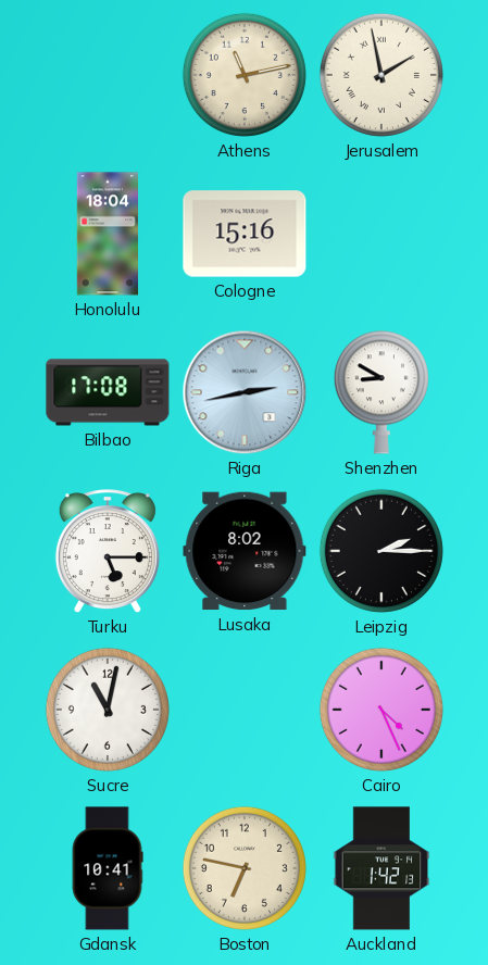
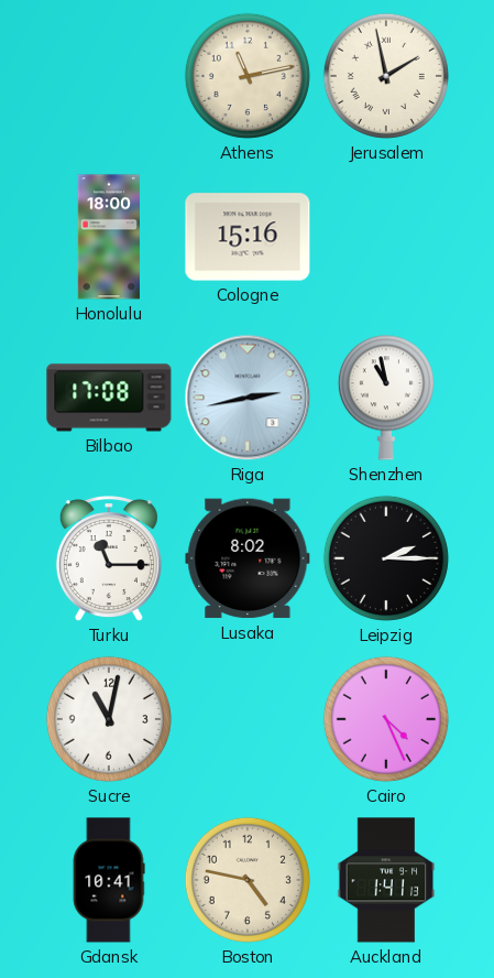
Honolulu: 18:04 -> 18:00
Shenzhen: 8:50 -> 10:58
Turku: 5:15 -> 11:15
Boston: 6:47 -> 4:47
Auckland: 1:42 -> 1:41
